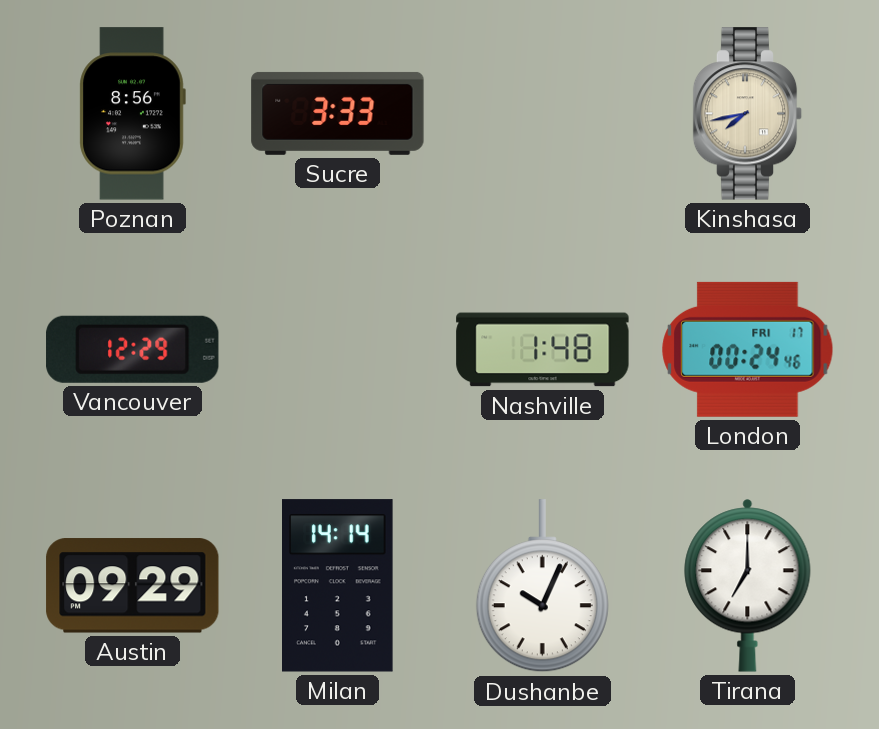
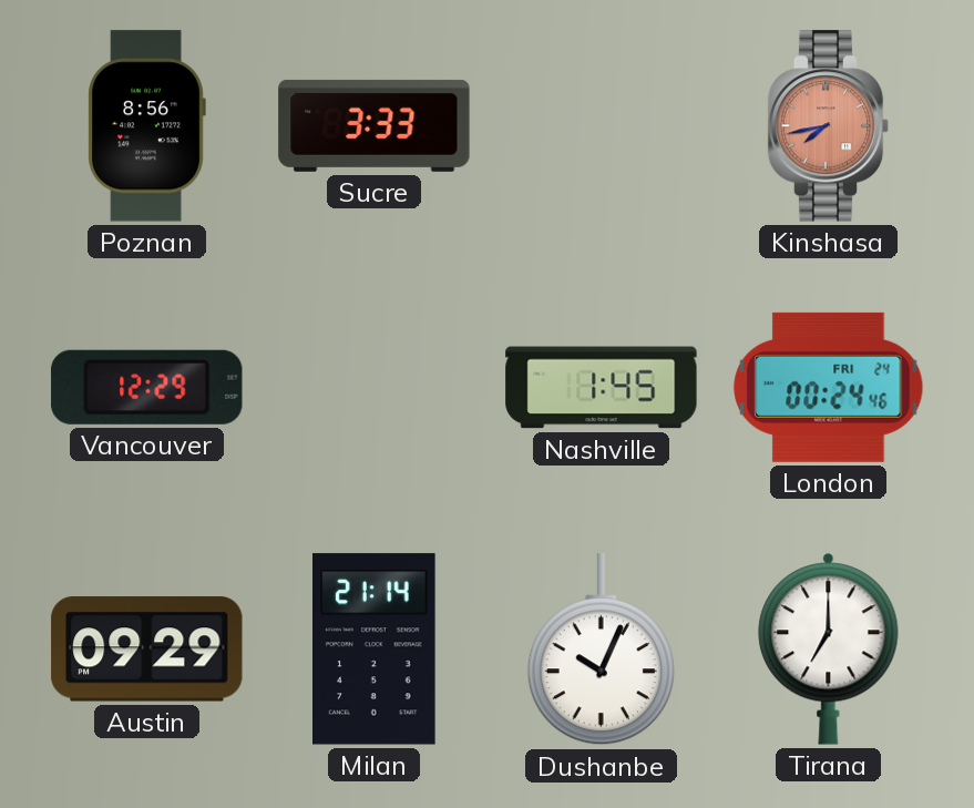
Kinshasa dial: cream -> salmon
Nashville: 1:48 -> 1:45
London date: FRI 17 -> FRI 24
Milan: 14:14 -> 21:14
